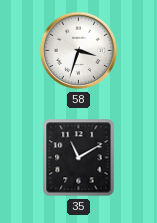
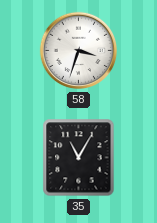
35: 11:10 -> 11:05
